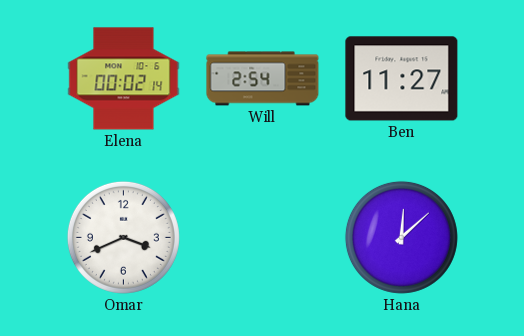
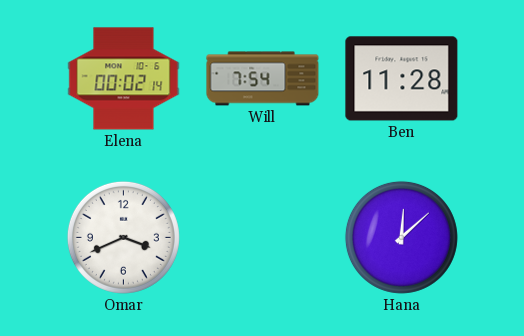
Will: 2:54 -> 7:54
Ben: 11:27 -> 11:28
